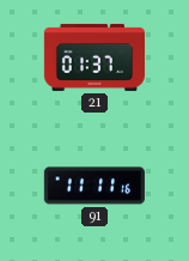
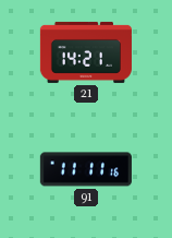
21: 01:37 -> 14:21
